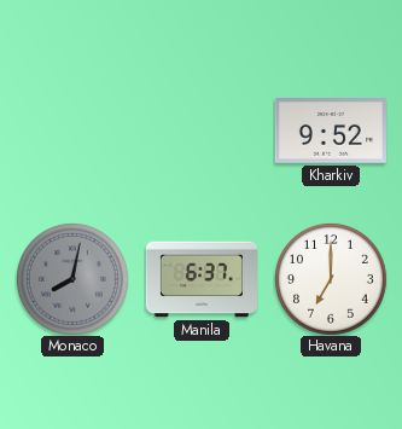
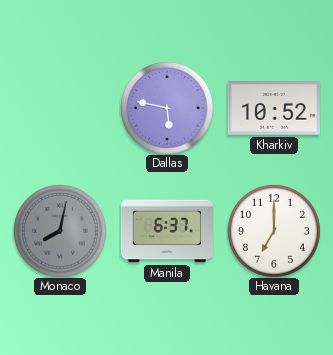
Dallas: none -> 5:47
Kharkiv: 9:52 -> 10:52
